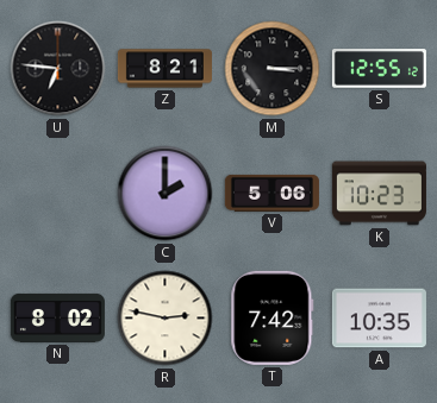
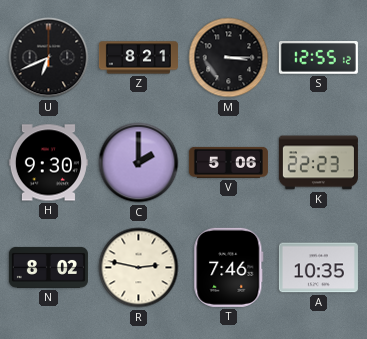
U: 6:46 -> 6:41
H: none -> 9:30
K: 10:23 -> 22:23
T: 7:42 -> 7:46
